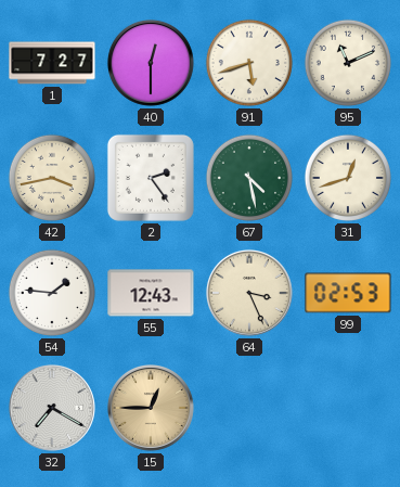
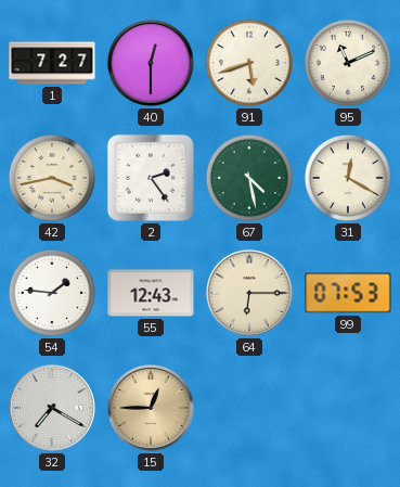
31: 12:42 -> 12:20
64: 3:26 -> 6:15
99: 02:53 -> 07:53
